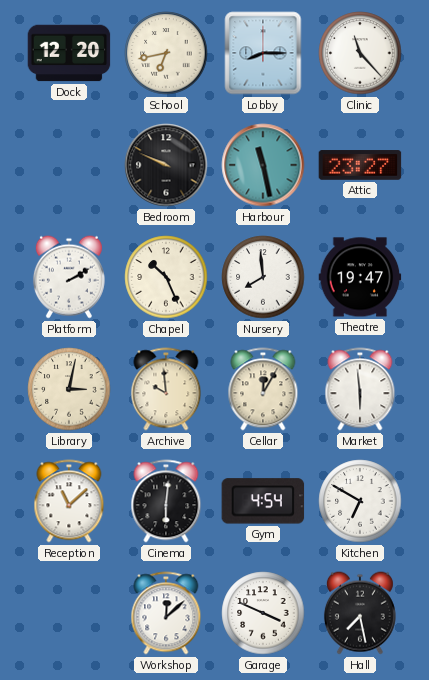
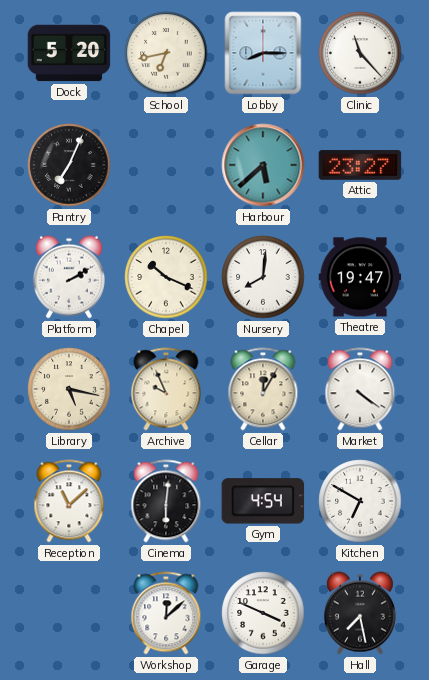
Dock: 12:20 -> 5:20
Pantry: none -> 7:04
Bedroom: 9:49 -> none
Harbour: 11:28 -> 5:38
Chapel: 10:26 -> 10:19
Nursery: 7:59 -> 8:01
Library: 3:02 -> 5:17
Archive: 9:59 -> 9:56
Market: 5:59 -> 4:21
